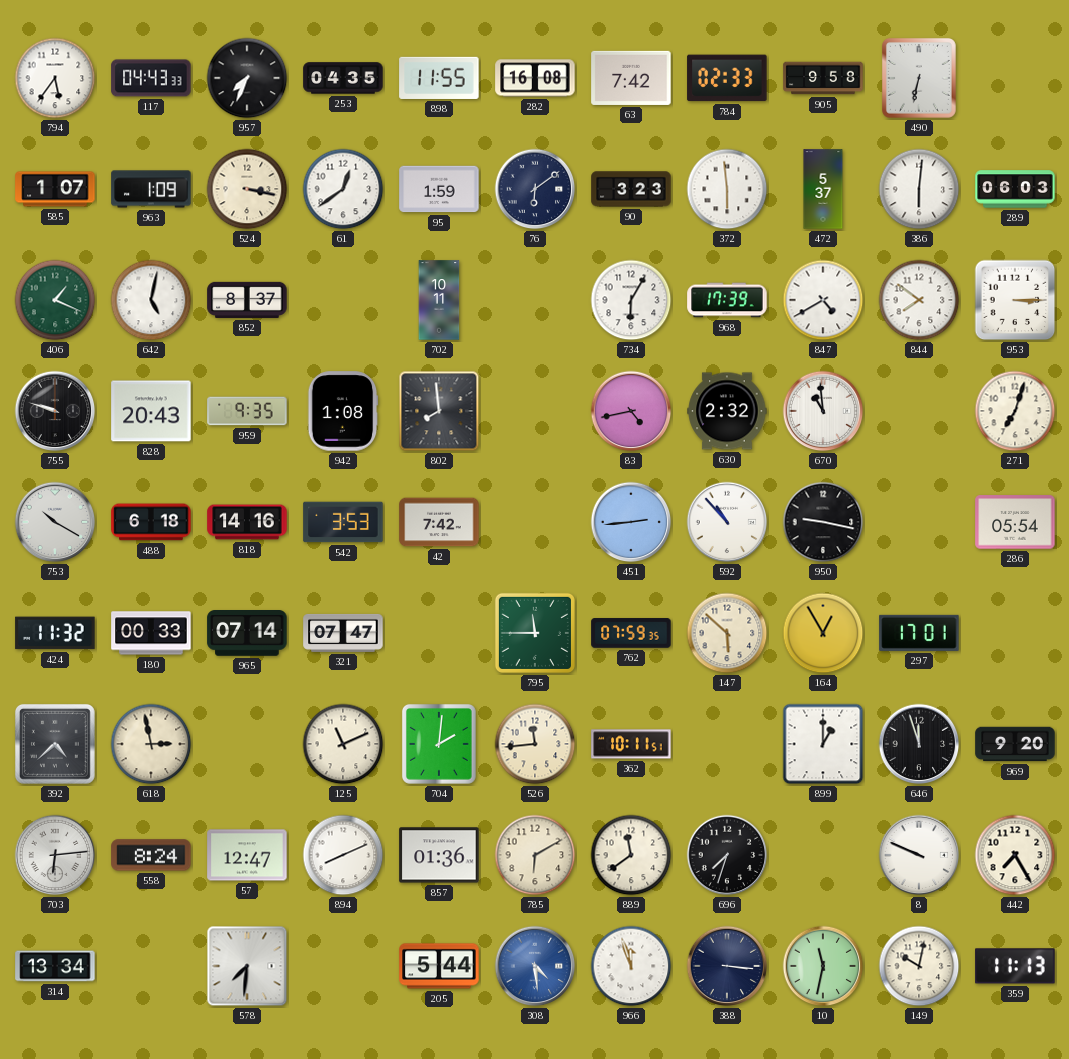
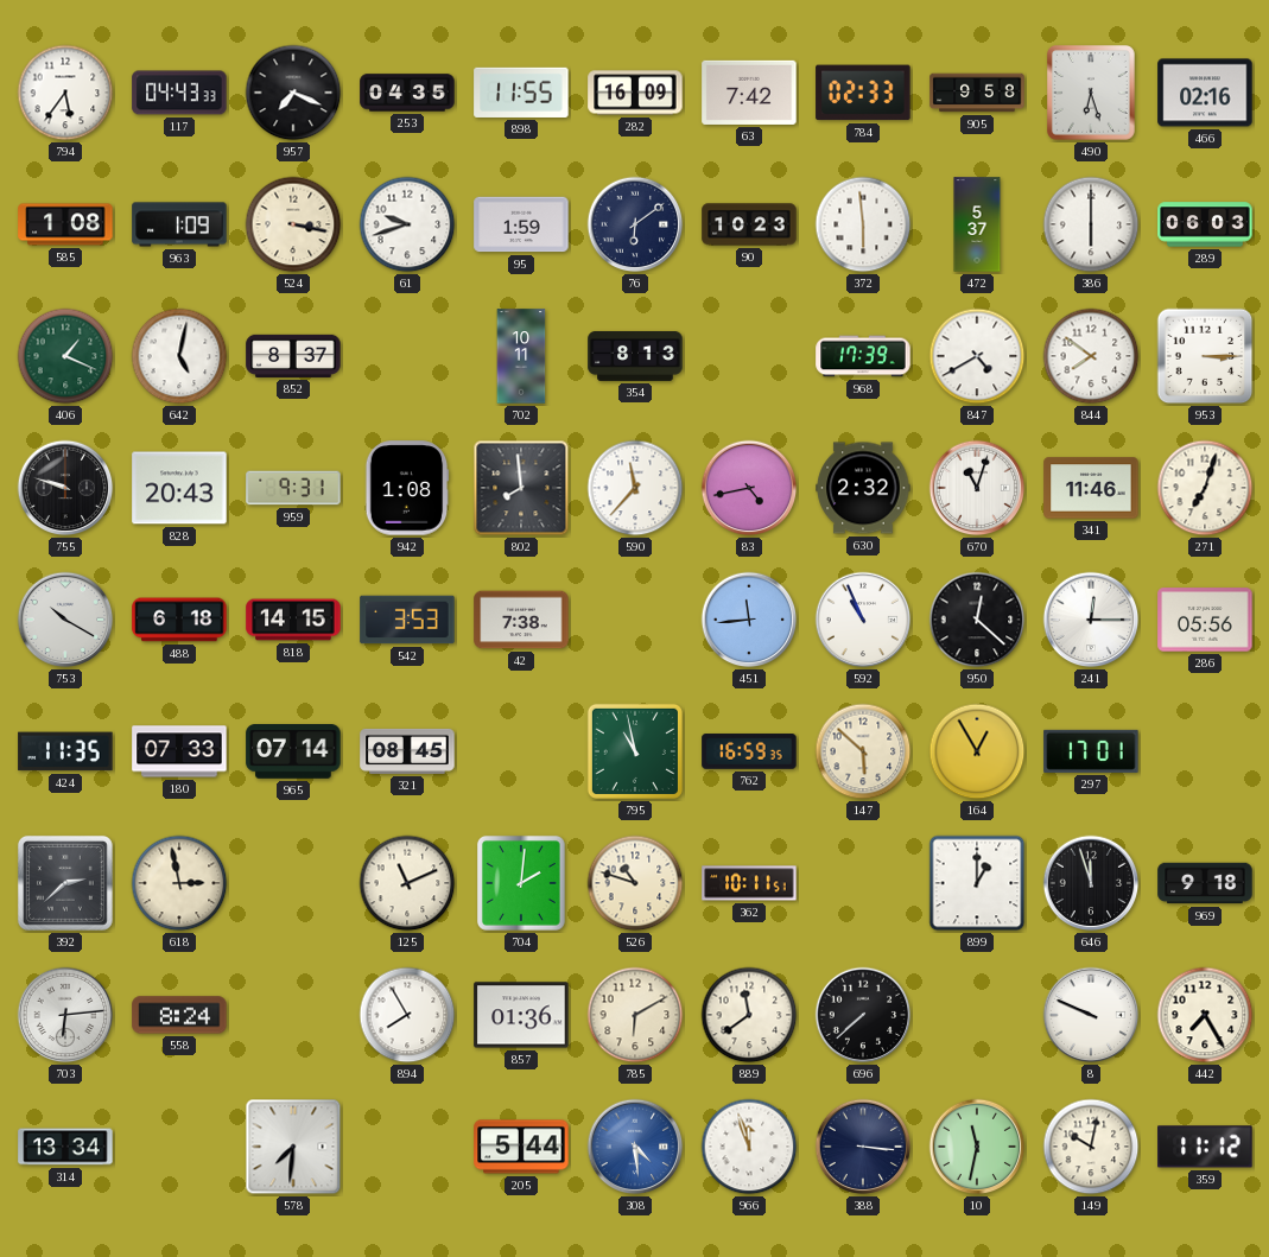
957: 7:34 -> 7:19
282: 16:08 -> 16:09
490: 6:32 -> 6:27
466: none -> 02:16
585: 1:07 -> 1:08
61: 12:39 -> 9:42
90: 3:23 -> 10:23
386: 6:01 -> 6:00
354: none -> 8:13
734: 6:05 -> none
959: 9:35 -> 9:31
590: none -> 11:37
670: 10:59 -> 11:03
341: none -> 11:46
818: 14:16 -> 14:15
42: 7:42 -> 7:38
451: 2:44 -> 11:44
592: 10:53 -> 10:56
950: 9:17 -> 12:22
241: none -> 12:15
286: 05:54 -> 05:56
424: 11:32 -> 11:35
180: 00:33 -> 07:33
321: 07:47 -> 08:45
795: 11:45 -> 10:58
762: 07:59 -> 16:59
392: 4:38 -> 2:38
526: 11:44 -> 10:48
969: 9:20 -> 9:18
57: 12:47 -> none
894: 8:11 -> 7:55
696: 7:33 -> 7:38
359: 11:13 -> 11:12
